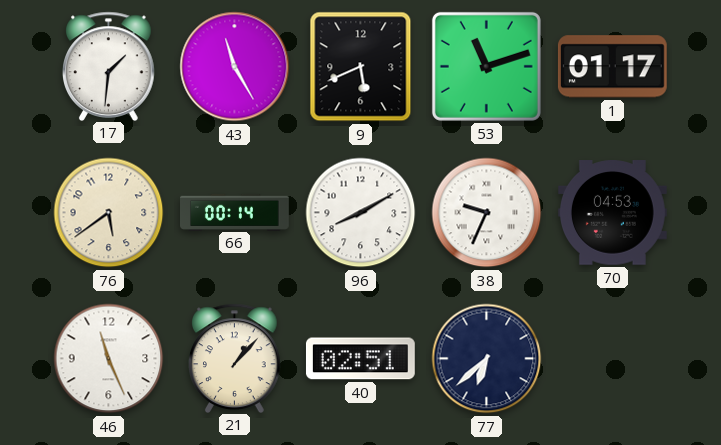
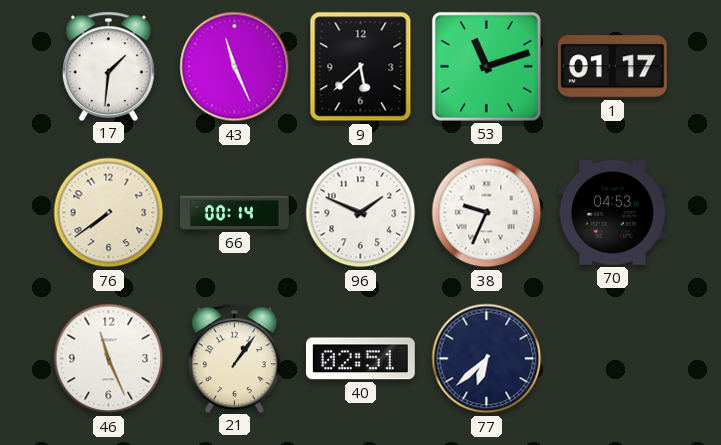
43: 11:25 -> 11:26
9: 5:41 -> 5:38
76: 5:39 -> 7:39
96: 8:10 -> 1:49
21: 1:07 -> 1:06
